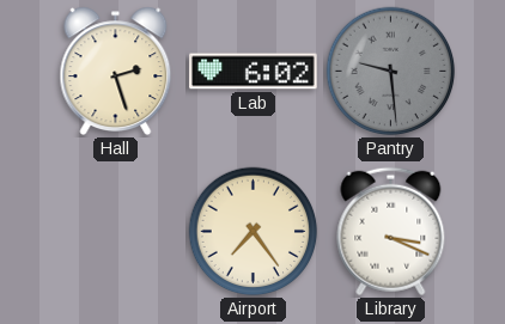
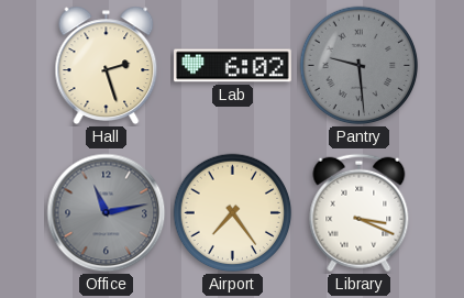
Office: none -> 11:13
